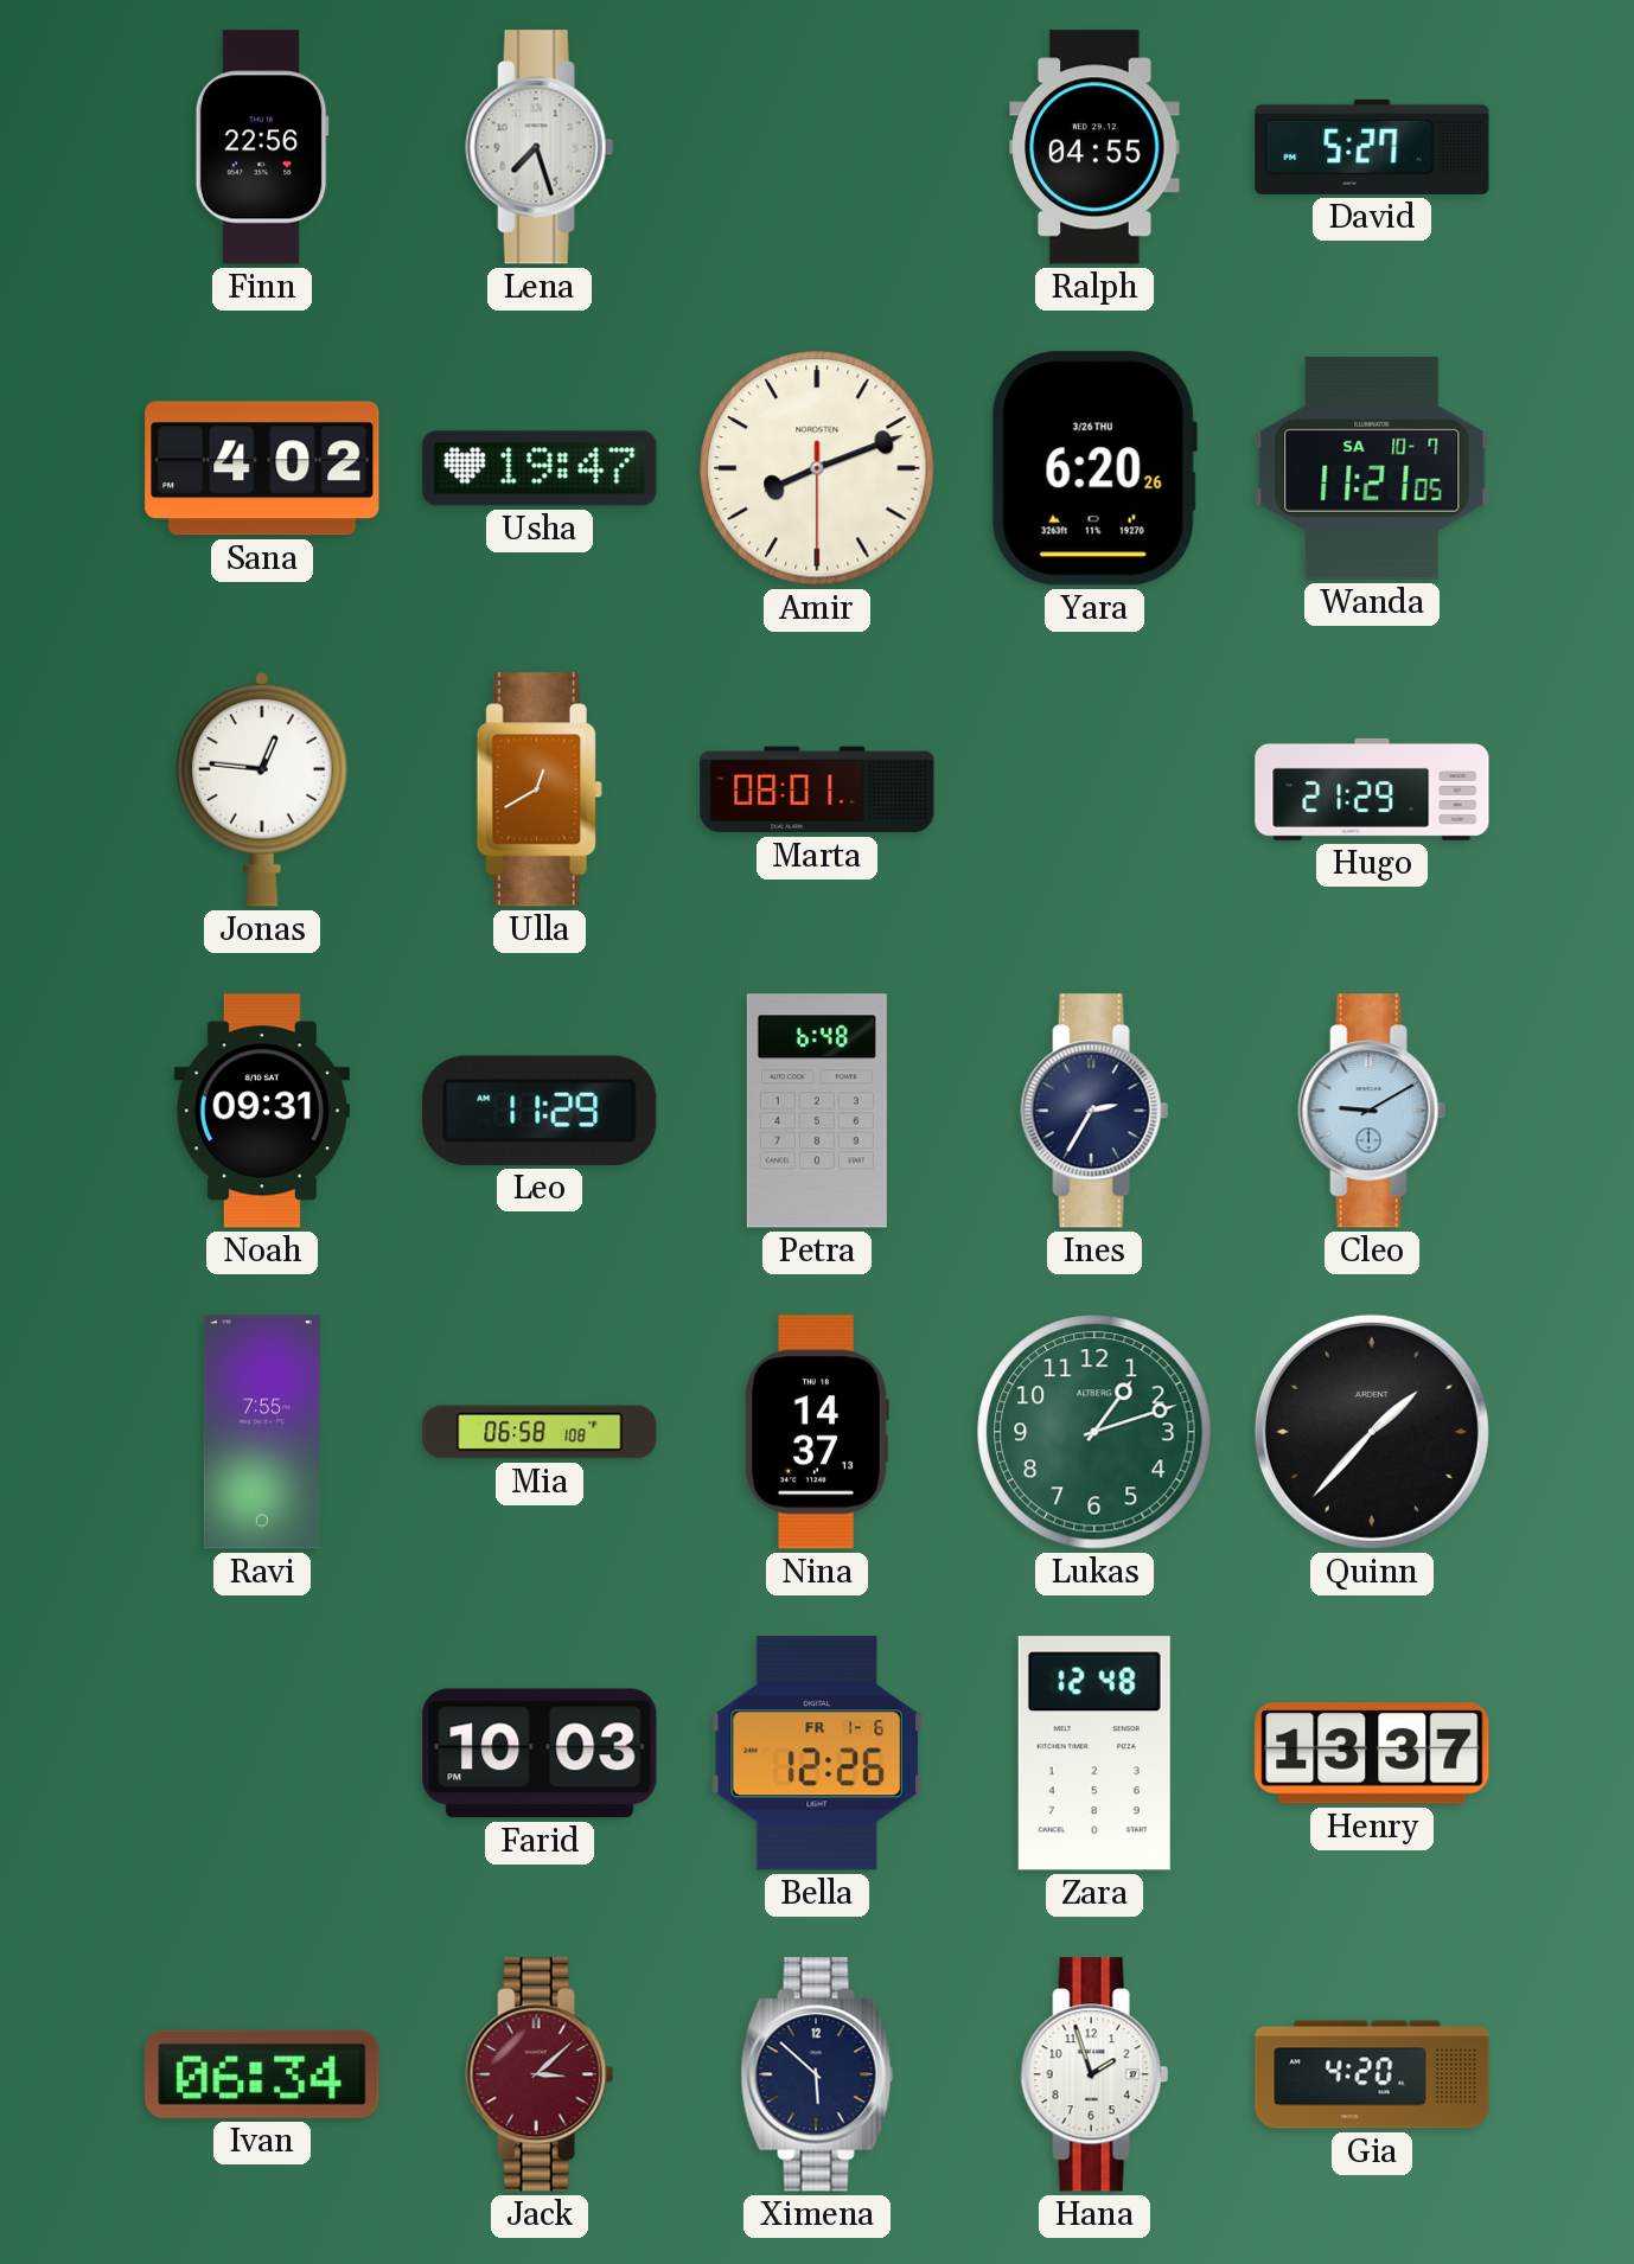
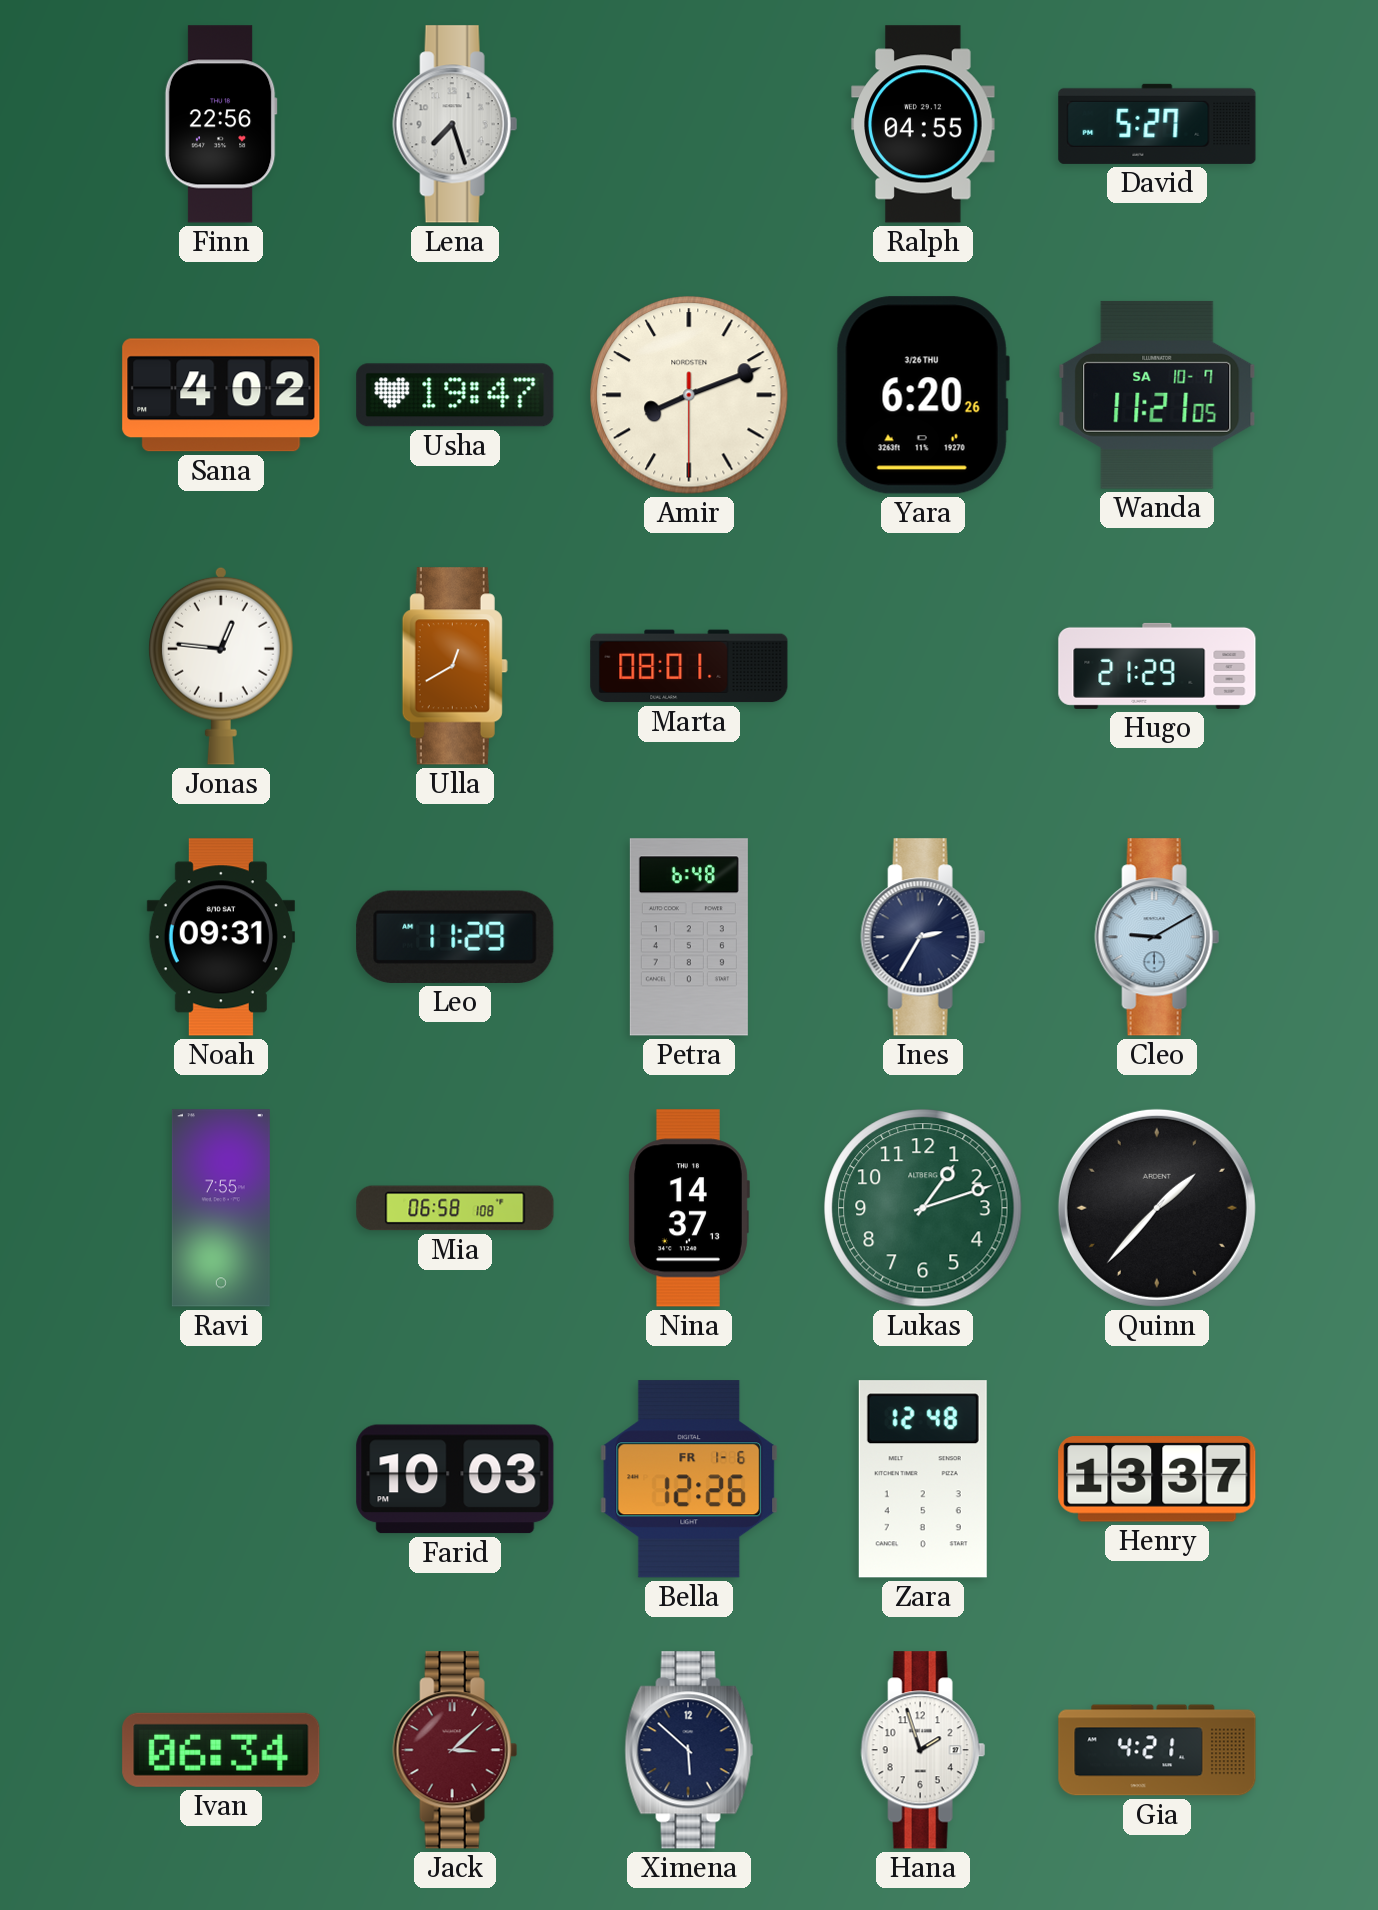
Gia: 4:20 -> 4:21
